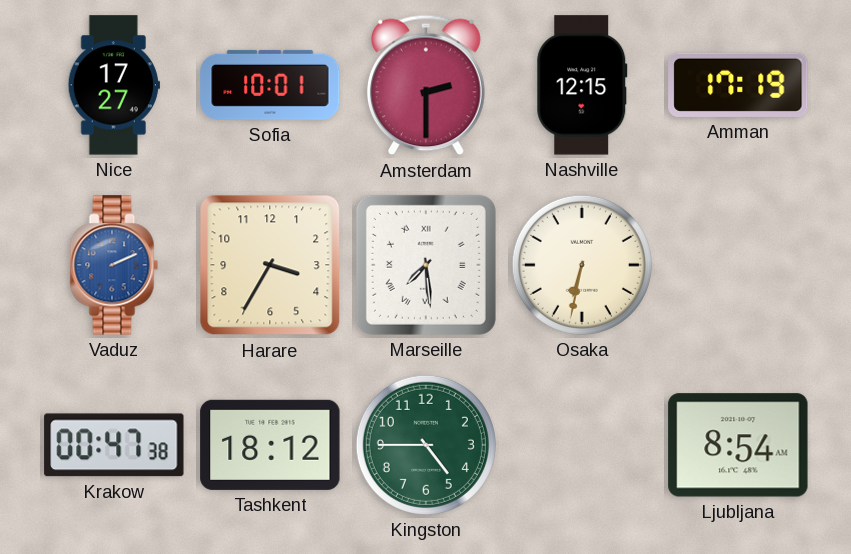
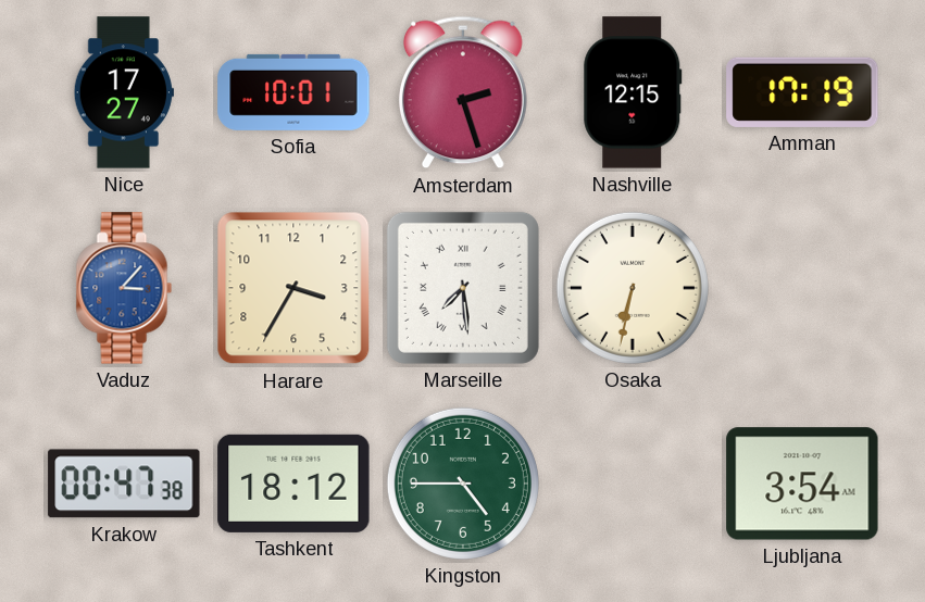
Amsterdam: 2:30 -> 2:27
Vaduz: 2:11 -> 3:07
Ljubljana: 8:54 -> 3:54
